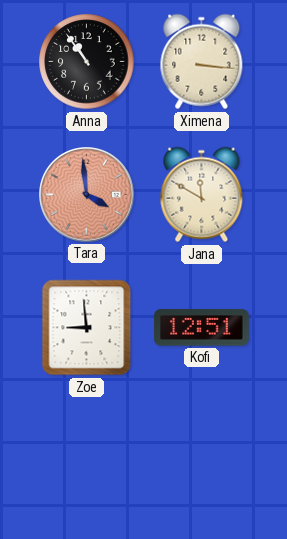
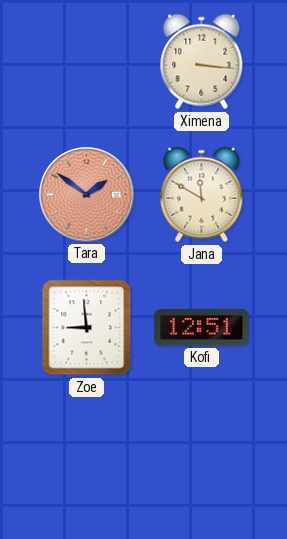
Anna: 10:54 -> none
Tara: 3:59 -> 1:51
